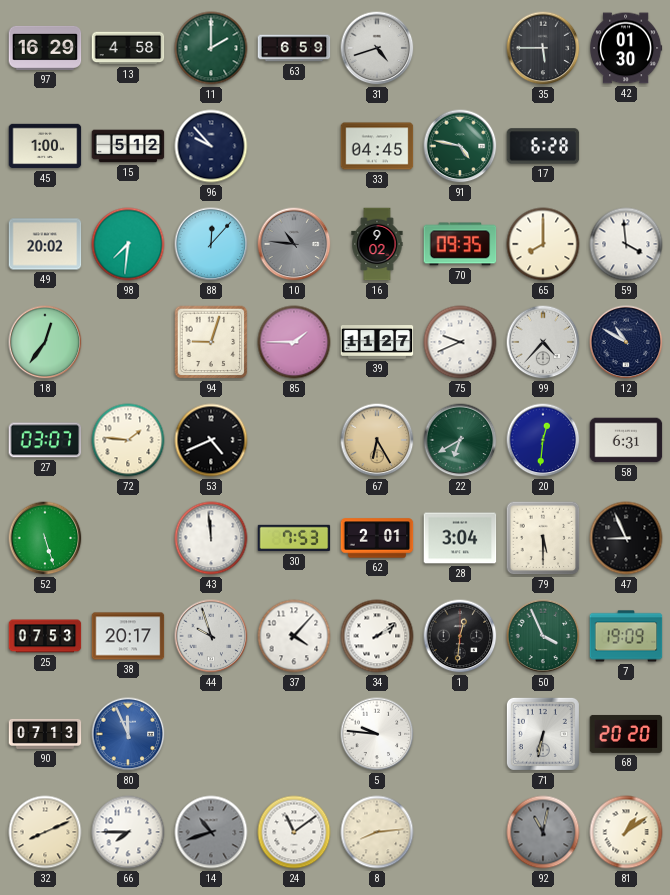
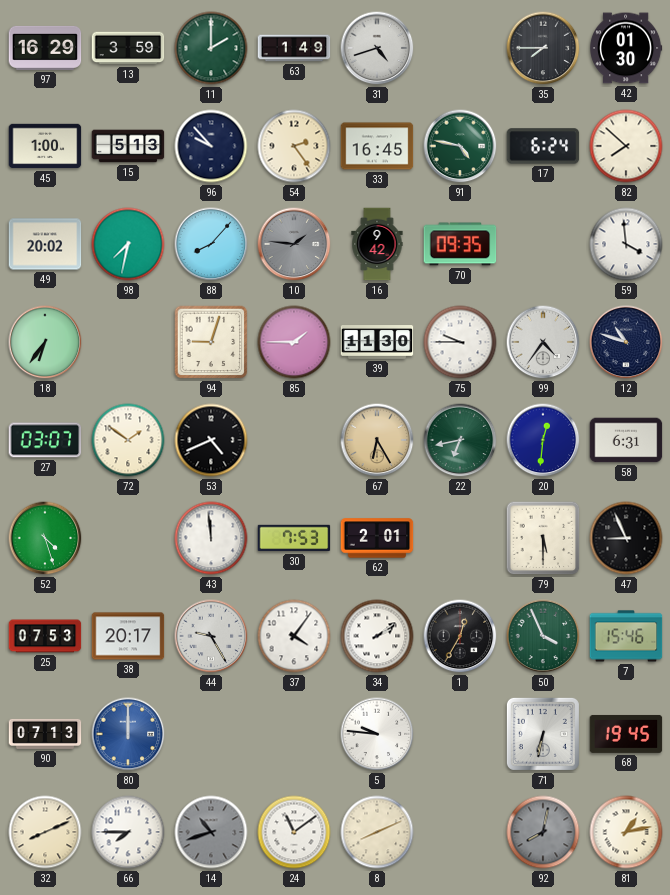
13: 4:58 -> 3:59
63: 6:59 -> 1:49
35: 5:45 -> 7:45
15: 5:12 -> 5:13
54: none -> 2:24
33: 04:45 -> 16:45
17: 6:28 -> 6:24
82: none -> 7:52
98: 7:31 -> 7:32
88: 12:07 -> 8:07
10: 10:46 -> 1:46
16: 9:02 -> 9:42
65: 8:00 -> none
18: 12:36 -> 6:36
39: 11:27 -> 11:30
75: 9:41 -> 9:45
99: 4:37 -> 4:36
12: 10:50 -> 10:48
72: 1:46 -> 1:51
22: 6:40 -> 6:43
52: 5:27 -> 4:27
28: 3:04 -> none
44: 9:57 -> 9:25
37: 4:07 -> 4:06
1: 12:31 -> 12:35
7: 19:09 -> 15:46
80: 11:56 -> 12:00
68: 20:20 -> 19:45
8: 8:14 -> 8:11
92: 11:02 -> 8:02
81: 1:09 -> 1:13
